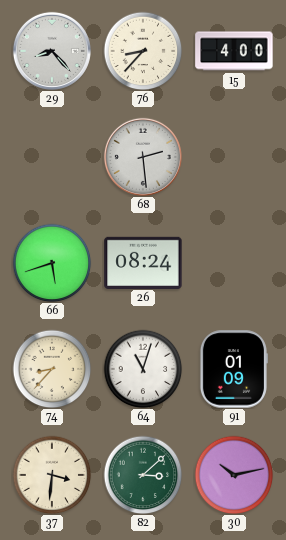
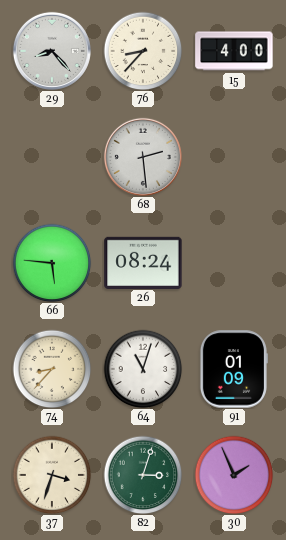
66: 5:42 -> 5:46
37: 3:31 -> 3:33
82: 3:08 -> 3:03
30: 10:13 -> 1:56
